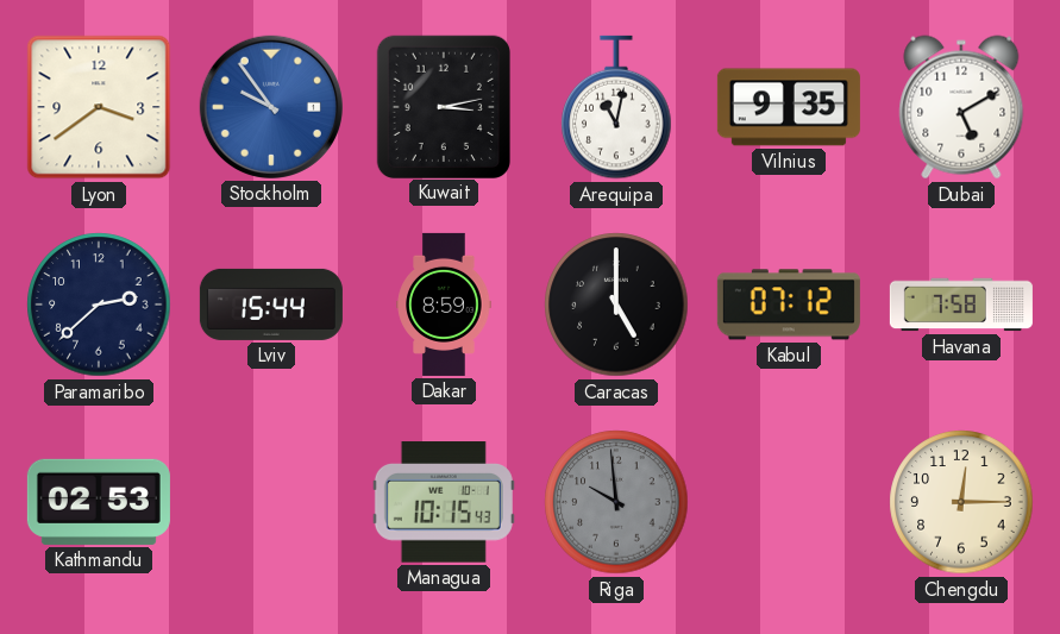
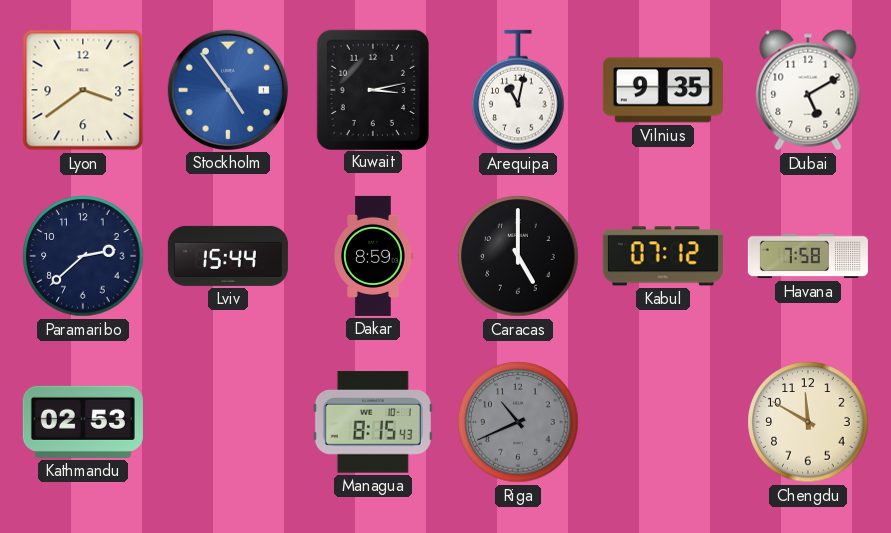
Stockholm: 9:54 -> 4:54
Managua: 10:15 -> 8:15
Riga: 9:59 -> 10:41
Chengdu: 12:15 -> 11:50
